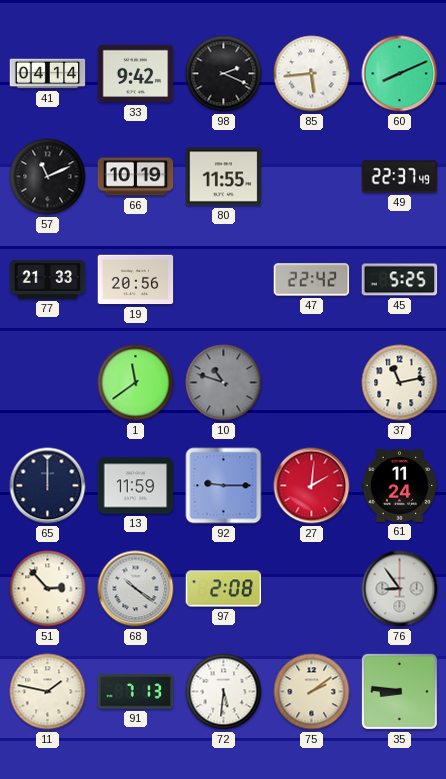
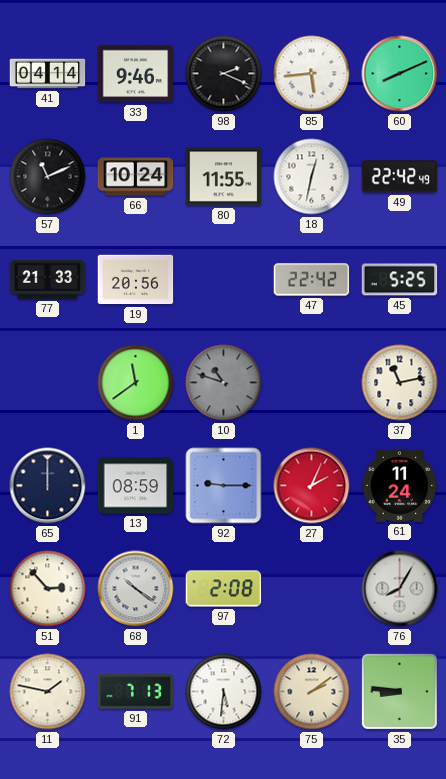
33: 9:42 -> 9:46
66: 10:19 -> 10:24
18: none -> 12:32
49: 22:37 -> 22:42
13: 11:59 -> 08:59
27: 2:01 -> 2:04
76: 8:54 -> 8:05
